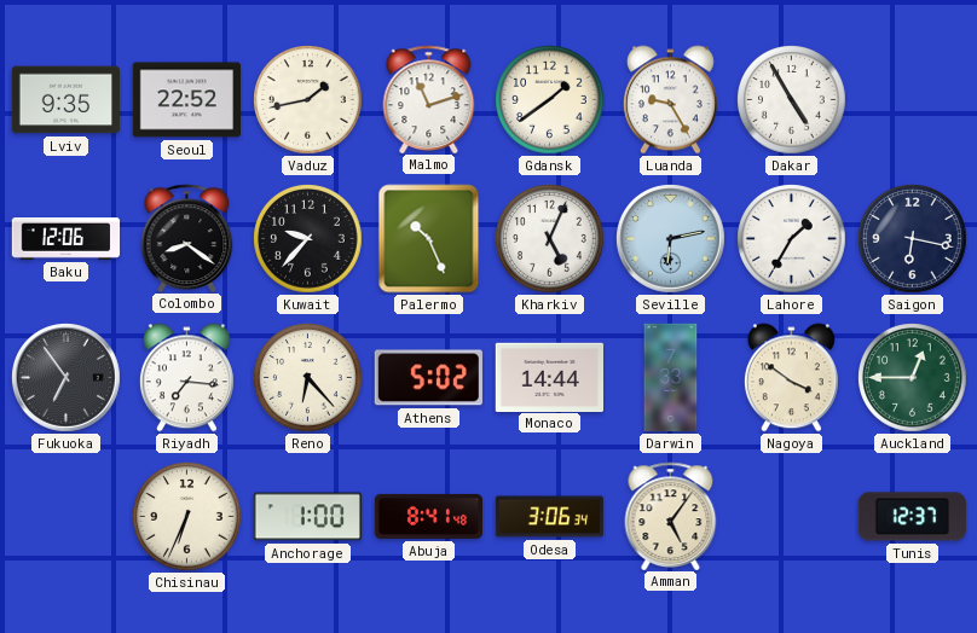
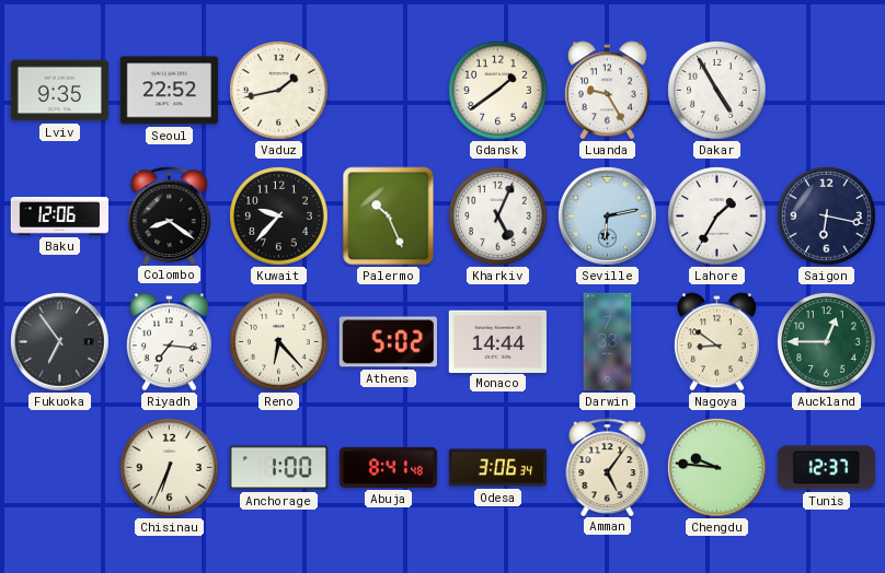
Malmo: 11:12 -> none
Nagoya: 3:51 -> 8:51
Chengdu: none -> 9:46
